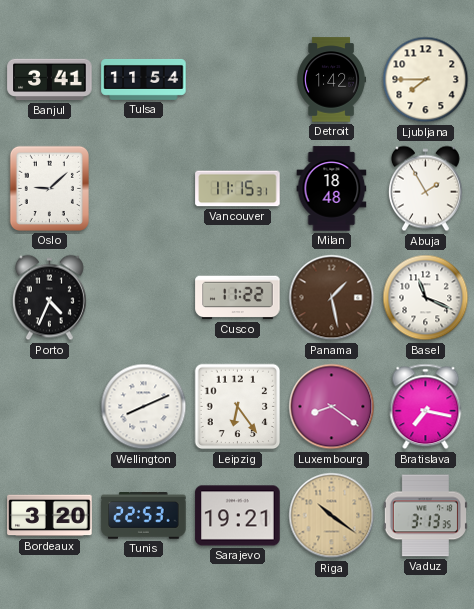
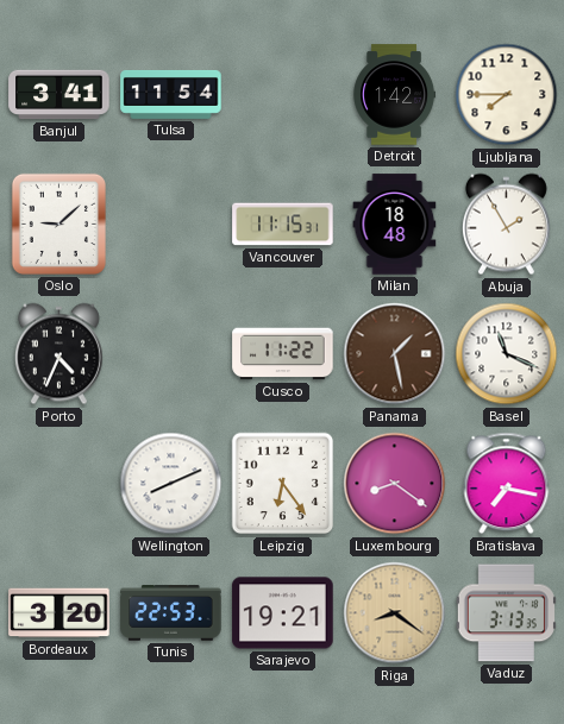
Riga: 10:21 -> 8:21
